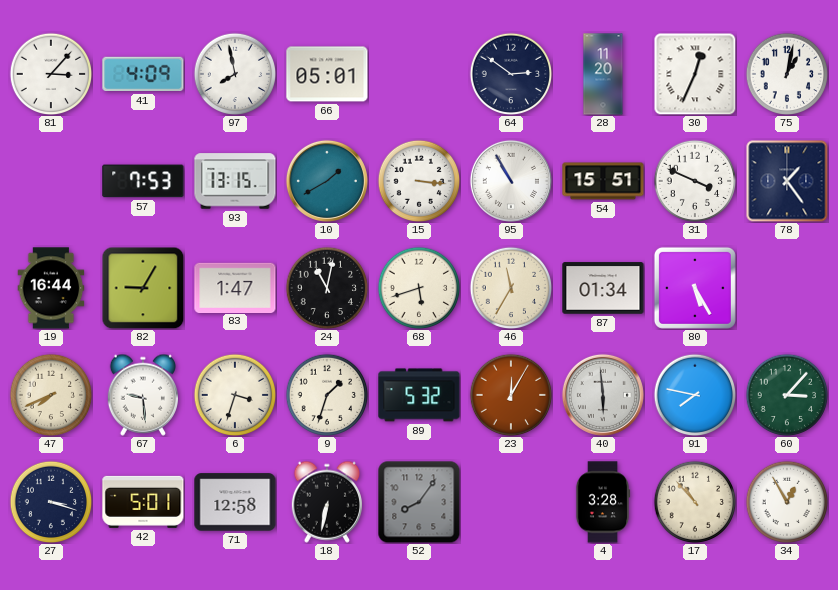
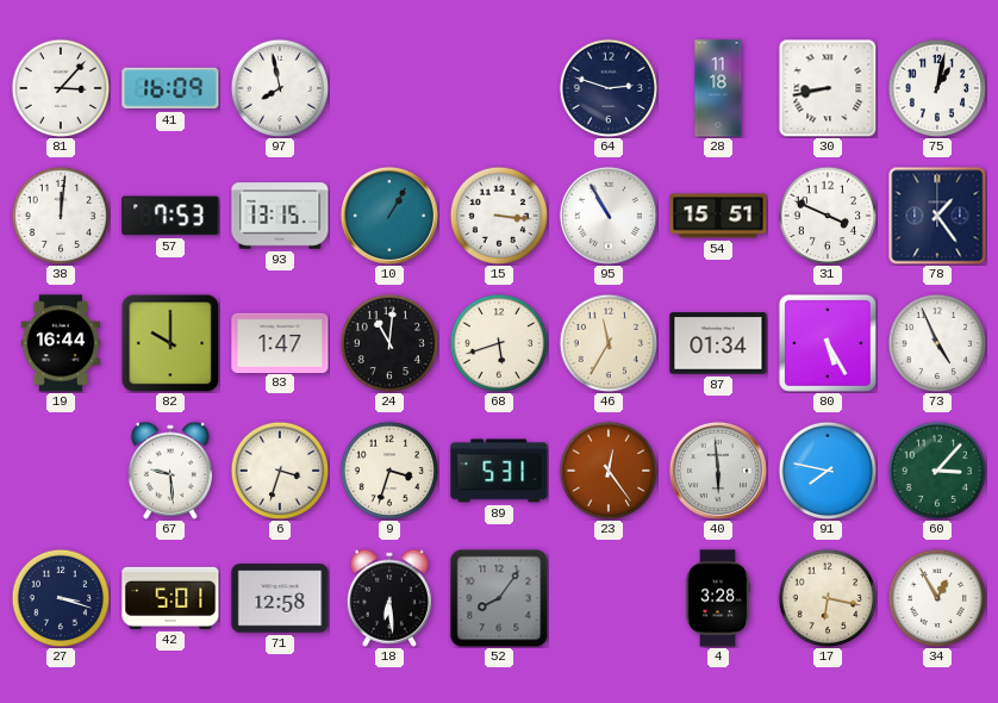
41: 4:09 -> 16:09
66: 05:01 -> none
64: 2:51 -> 2:48
28: 11:20 -> 11:18
30: 12:34 -> 8:43
38: none -> 12:01
10: 1:40 -> 1:05
82: 9:05 -> 10:00
24: 11:02 -> 11:01
73: none -> 4:56
47: 7:41 -> none
9: 1:33 -> 3:33
89: 5:32 -> 5:31
23: 12:05 -> 12:24
18: 6:32 -> 6:29
17: 10:53 -> 6:17
